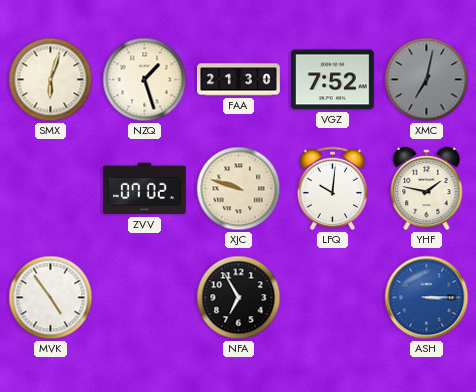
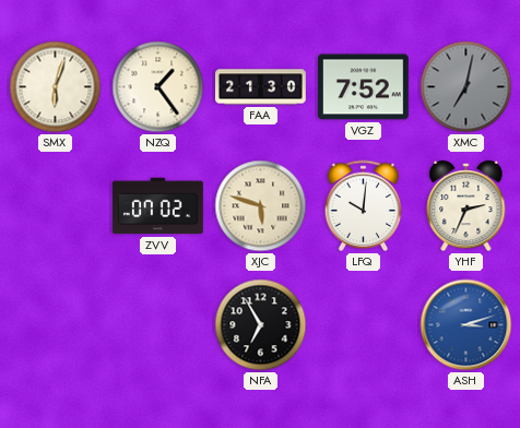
NZQ: 1:27 -> 1:24
XJC: 9:48 -> 5:48
YHF: 1:47 -> 2:34
MVK: 4:54 -> none
ASH: 3:15 -> 3:12
